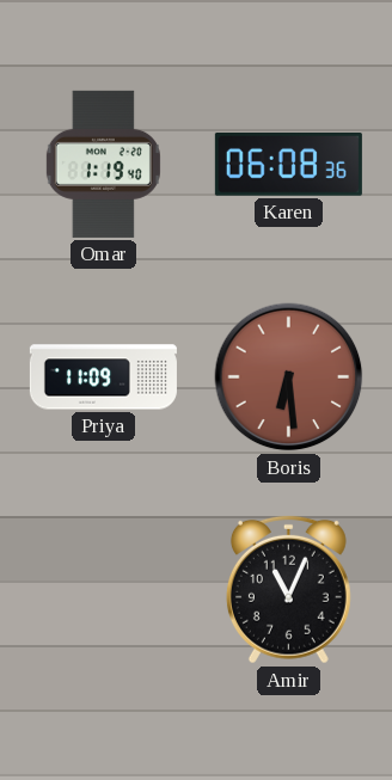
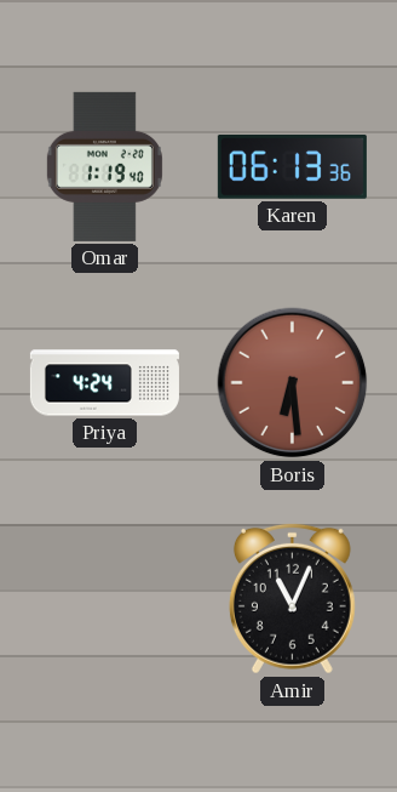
Karen: 06:08 -> 06:13
Priya: 11:09 -> 4:24
